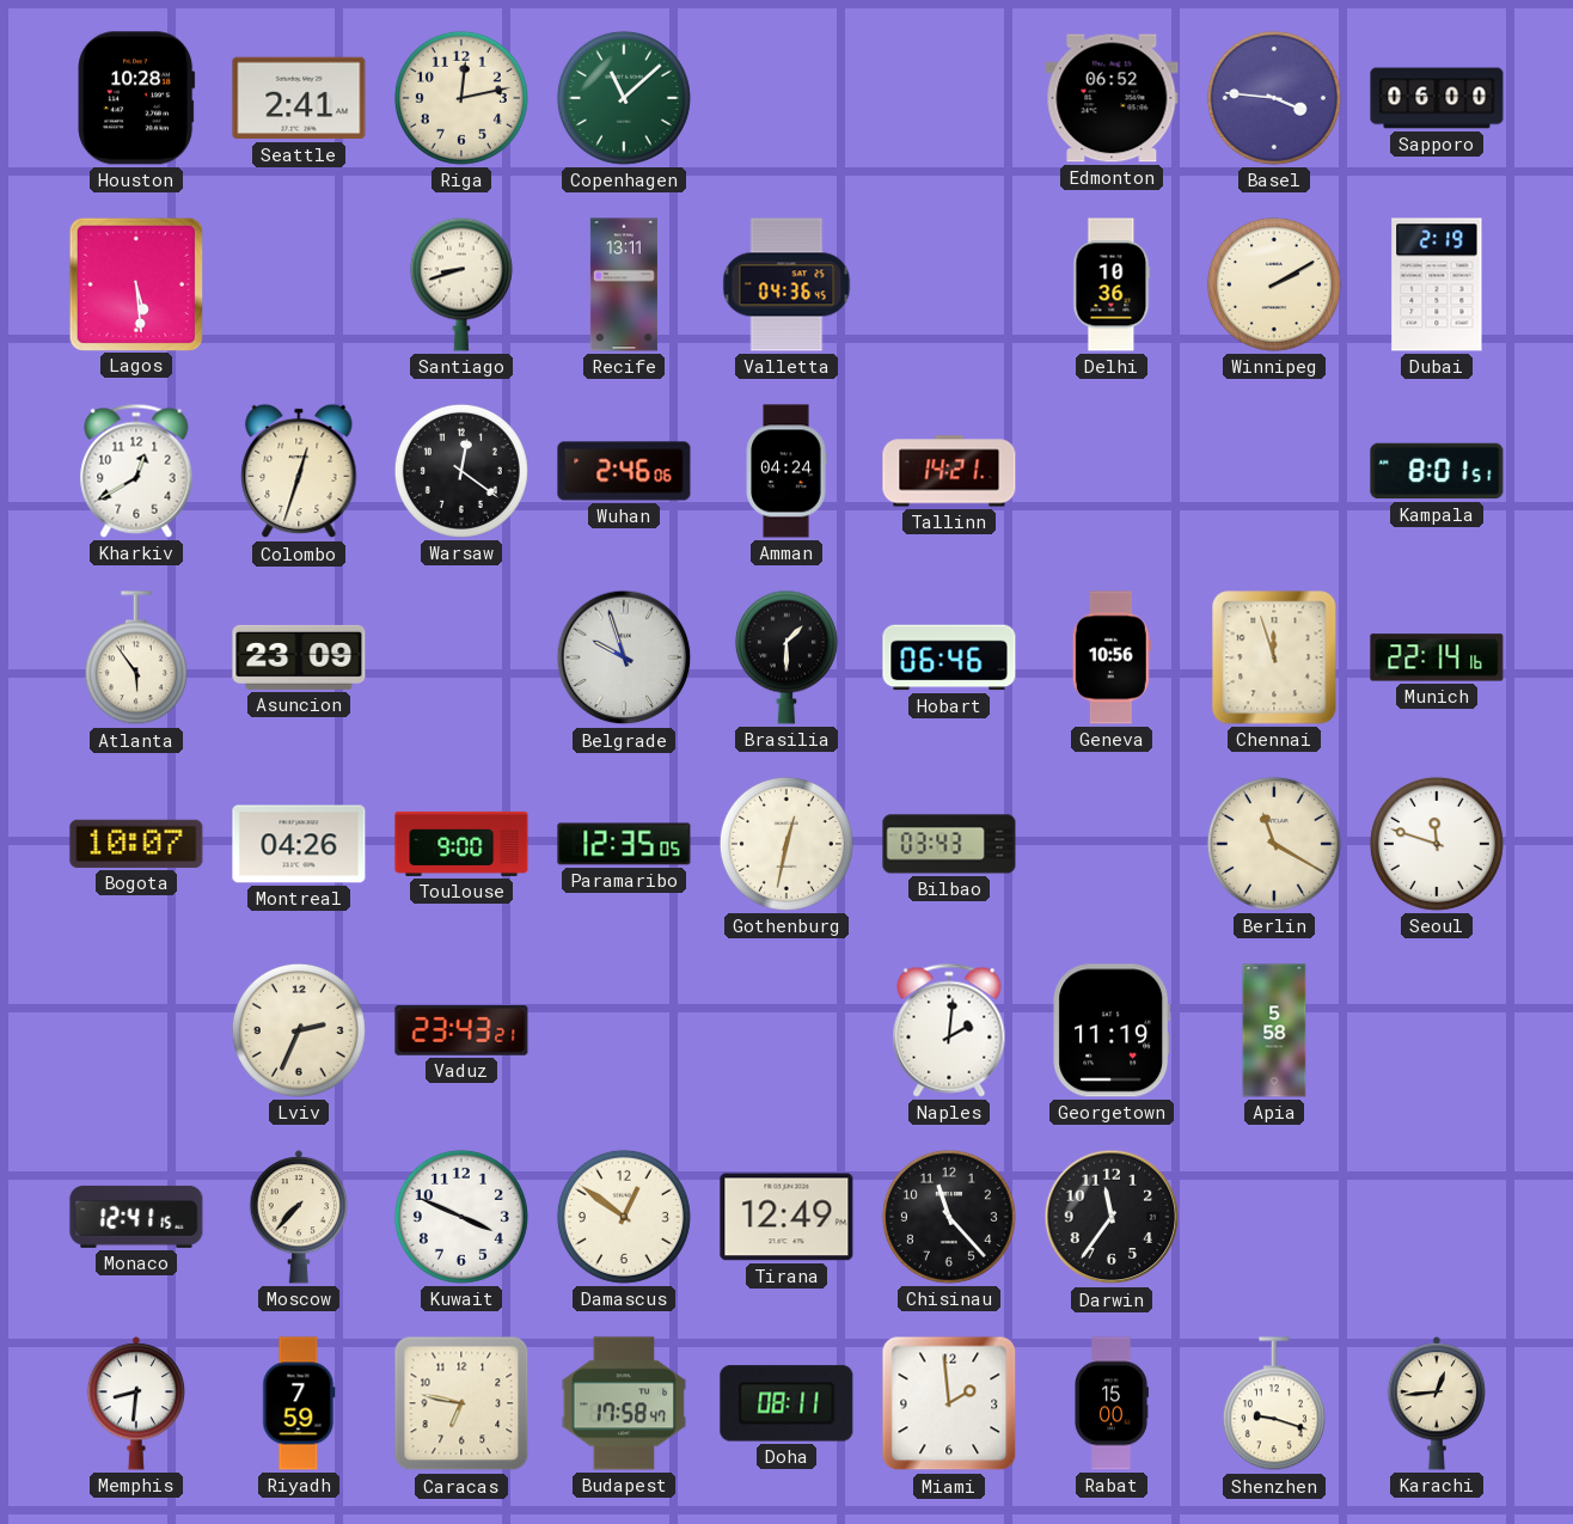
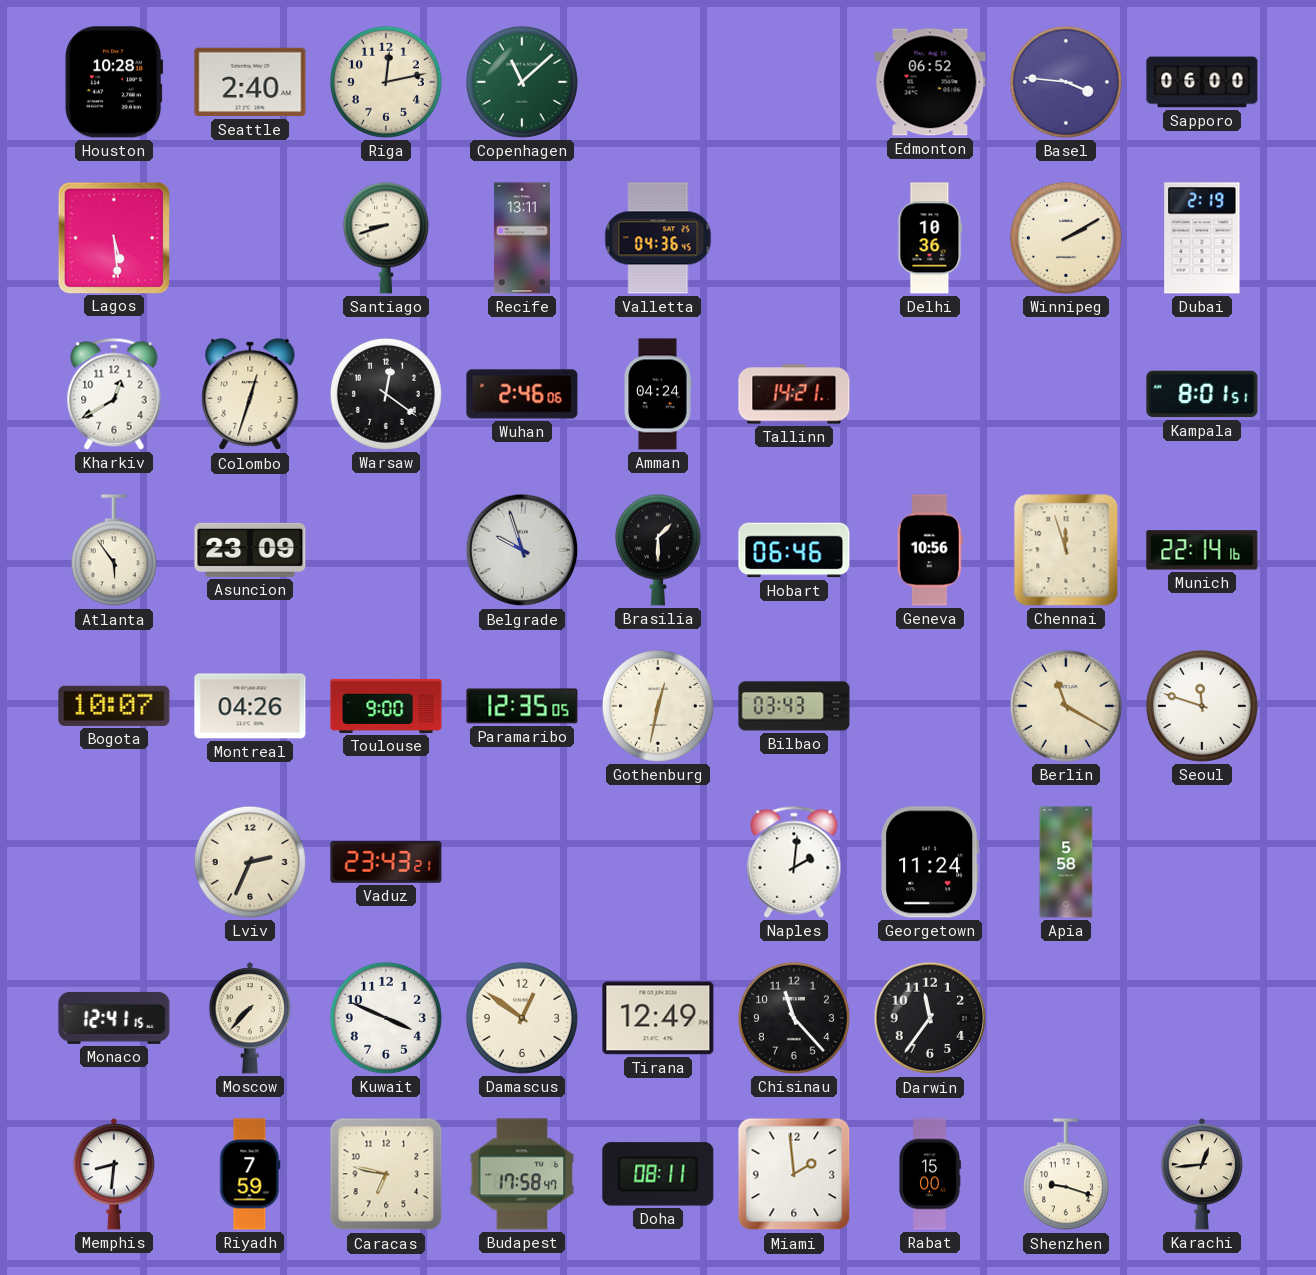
Seattle: 2:41 -> 2:40
Georgetown: 11:19 -> 11:24
